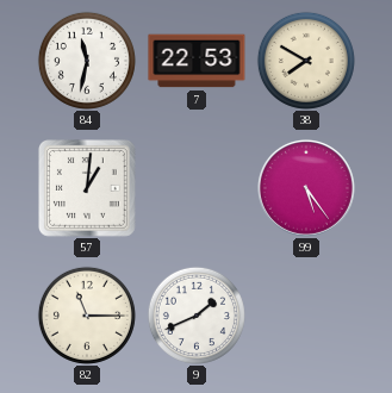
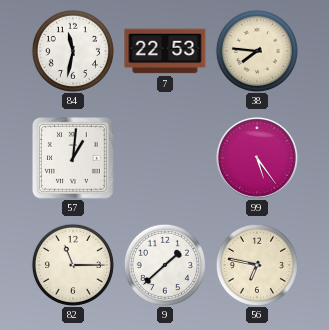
38: 7:50 -> 7:46
9: 1:41 -> 1:38
56: none -> 6:47
